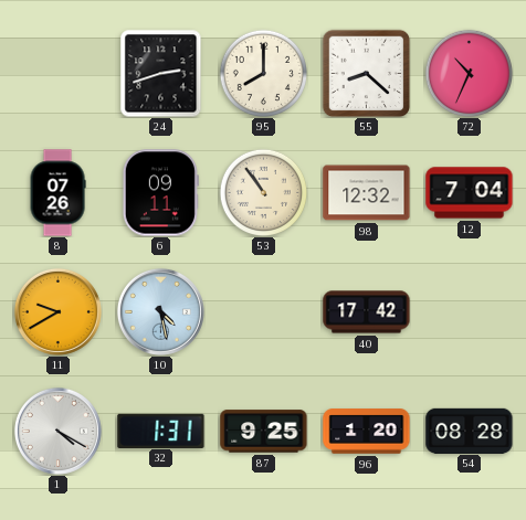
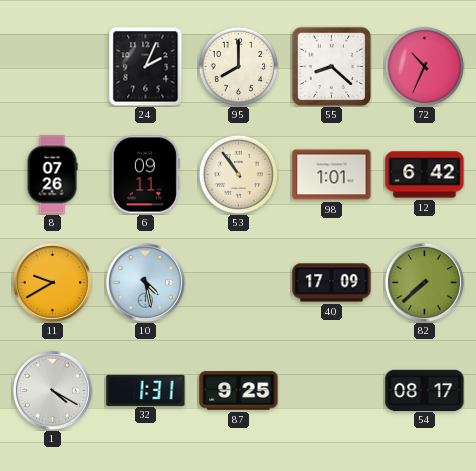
24: 2:42 -> 2:04
98: 12:32 -> 1:01
12: 7:04 -> 6:42
40: 17:42 -> 17:09
82: none -> 7:38
96: 1:20 -> none
54: 08:28 -> 08:17
